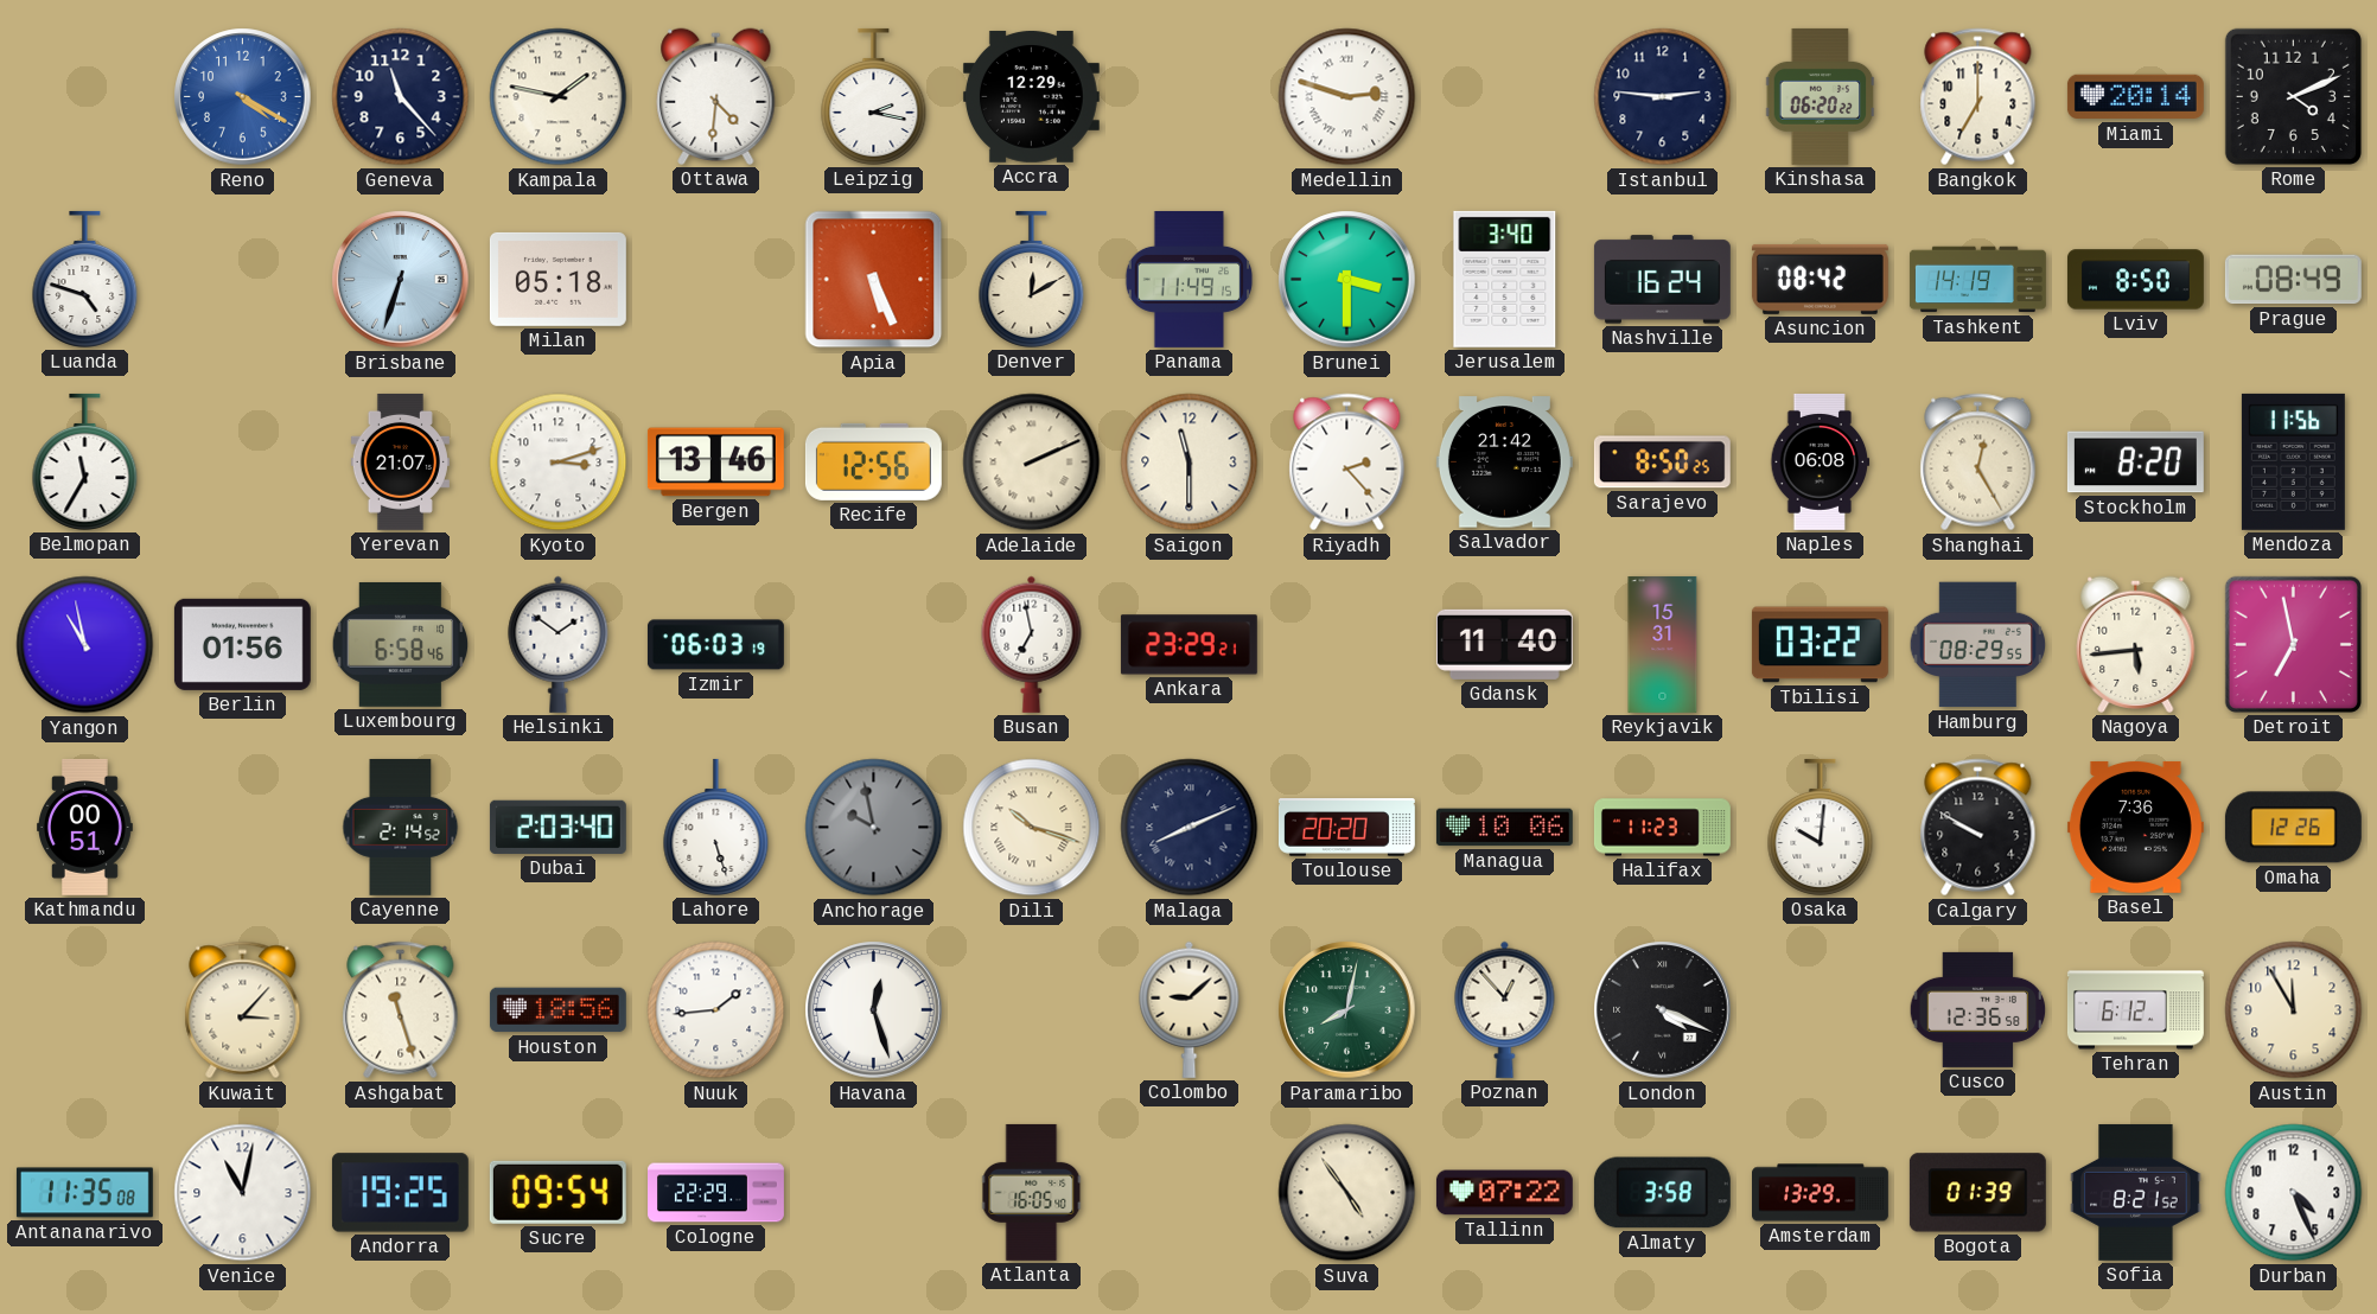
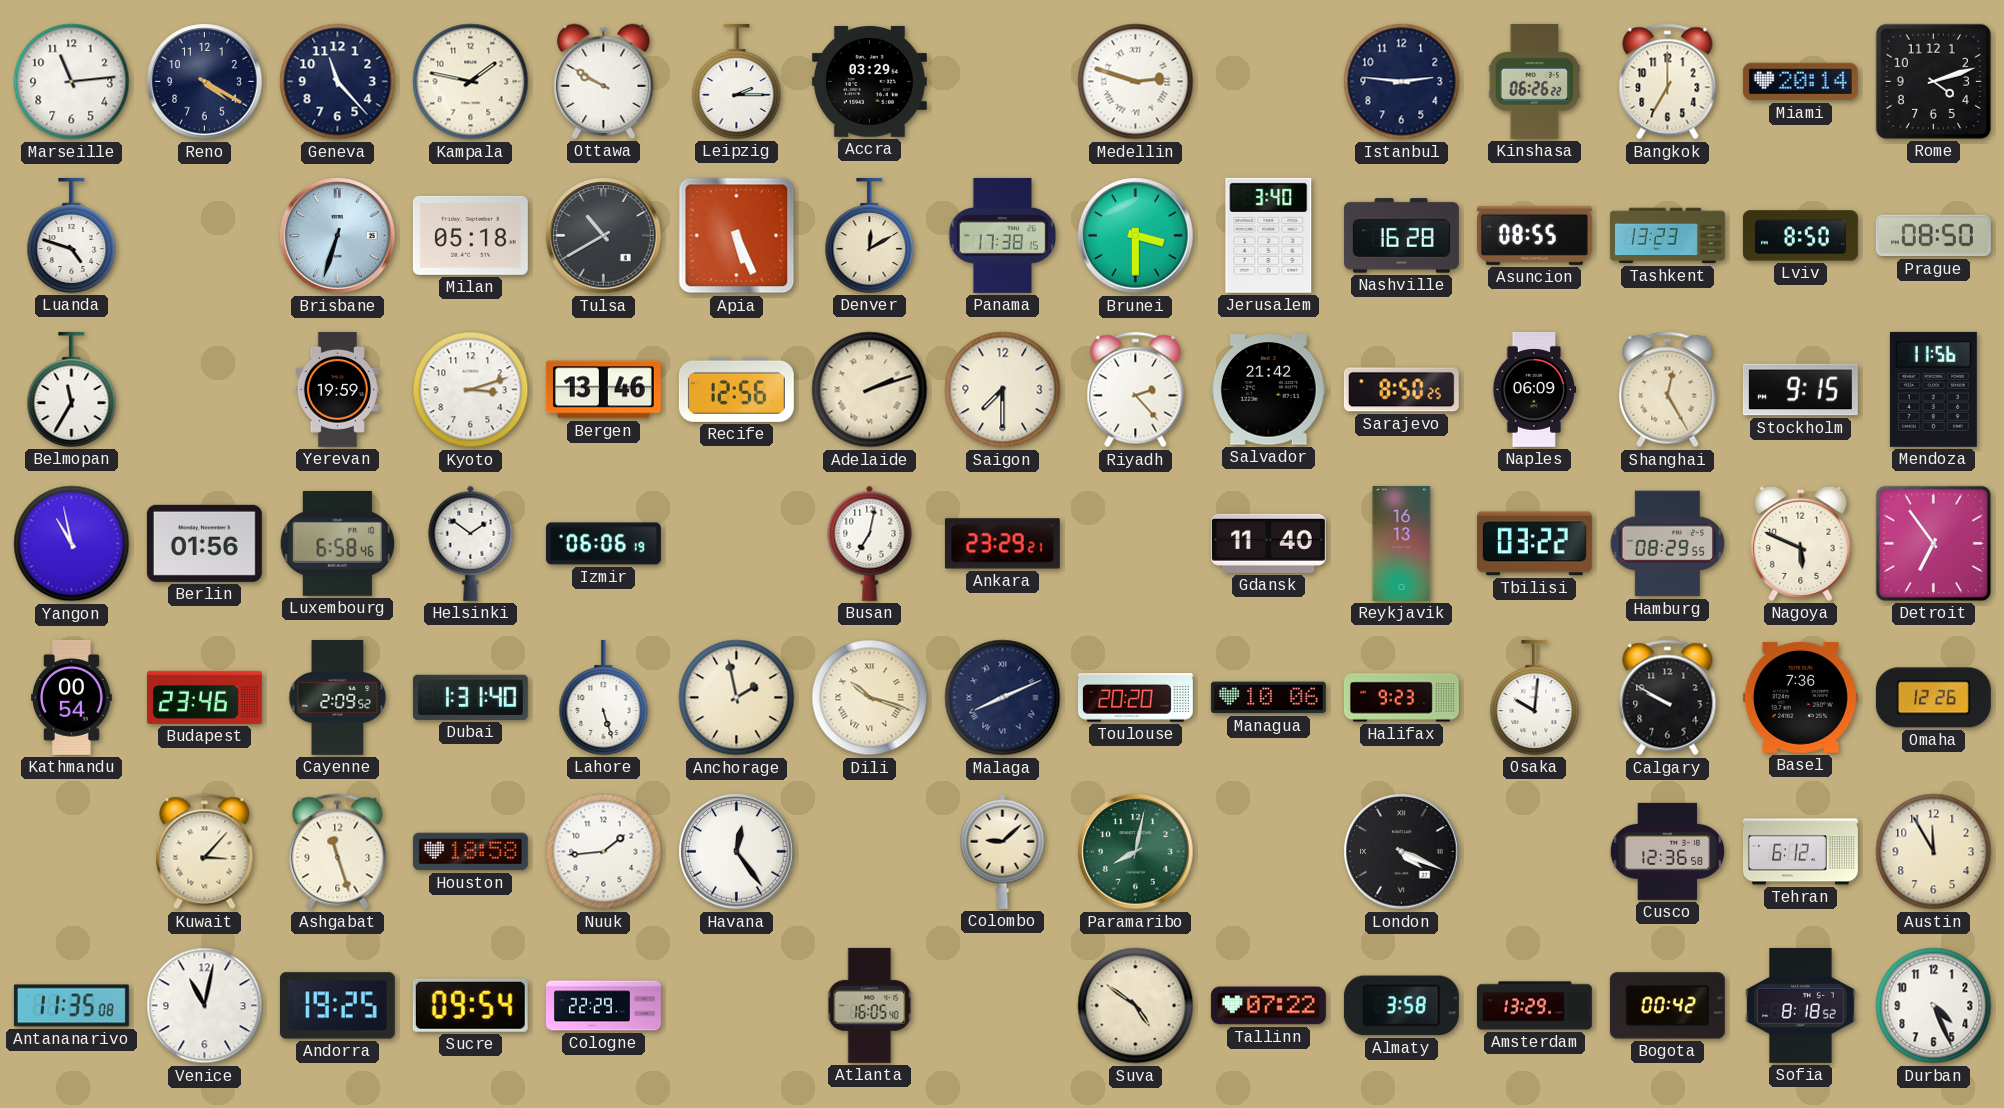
Marseille: none -> 11:14
Reno dial: blue -> navy
Ottawa: 4:31 -> 9:50
Leipzig: 2:17 -> 2:15
Accra: 12:29 -> 03:29
Kinshasa: 06:20 -> 06:26
Rome: 4:11 -> 4:12
Tulsa: none -> 10:40
Panama: 11:49 -> 17:38
Nashville: 16:24 -> 16:28
Asuncion: 08:42 -> 08:55
Tashkent: 14:19 -> 13:23
Prague: 08:49 -> 08:50
Yerevan: 21:07 -> 19:59
Adelaide: 2:11 -> 2:12
Saigon: 11:30 -> 7:30
Naples: 06:08 -> 06:09
Stockholm: 8:20 -> 9:15
Izmir: 06:03 -> 06:06
Busan: 6:58 -> 7:02
Reykjavik: 15:31 -> 16:13
Nagoya: 5:44 -> 5:49
Detroit: 6:58 -> 6:54
Kathmandu: 00:51 -> 00:54
Budapest: none -> 23:46
Cayenne: 2:14 -> 2:09
Dubai: 2:03 -> 1:31
Anchorage: 9:58 -> 1:58
Anchorage dial: grey -> cream
Halifax: 11:23 -> 9:23
Houston: 18:56 -> 18:58
Havana: 12:27 -> 12:24
Poznan: 12:53 -> none
Suva: 4:54 -> 4:51
Bogota: 01:39 -> 00:42
Sofia: 8:21 -> 8:18
